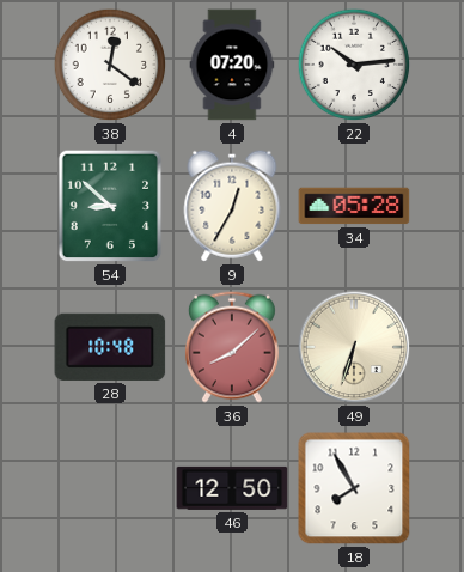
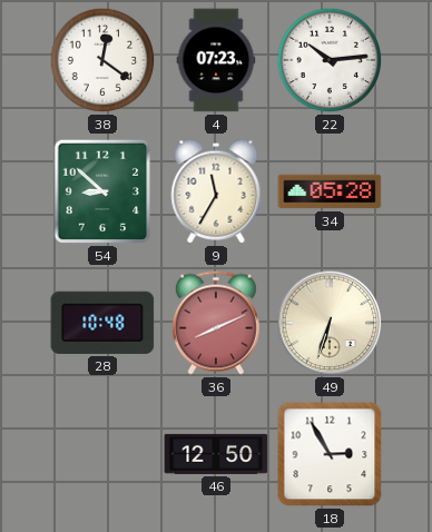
4: 07:20 -> 07:23
9: 12:35 -> 11:35
36: 8:08 -> 8:11
18: 7:55 -> 2:55
